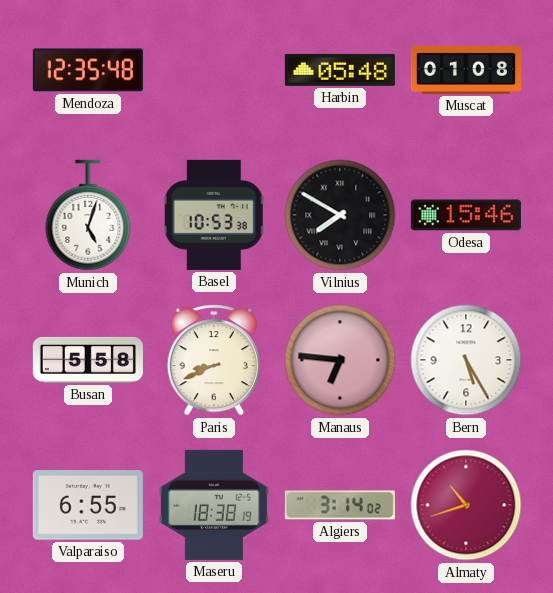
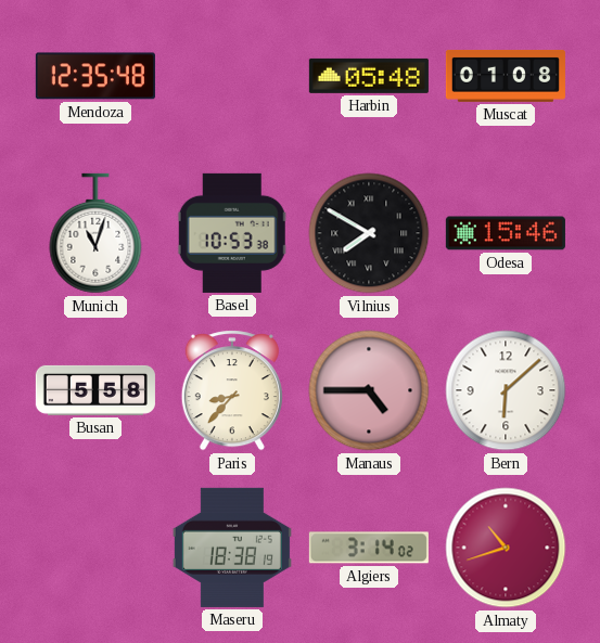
Munich: 5:03 -> 11:03
Paris: 8:41 -> 8:37
Manaus: 6:46 -> 4:45
Bern: 5:25 -> 6:08
Valparaiso: 6:55 -> none
